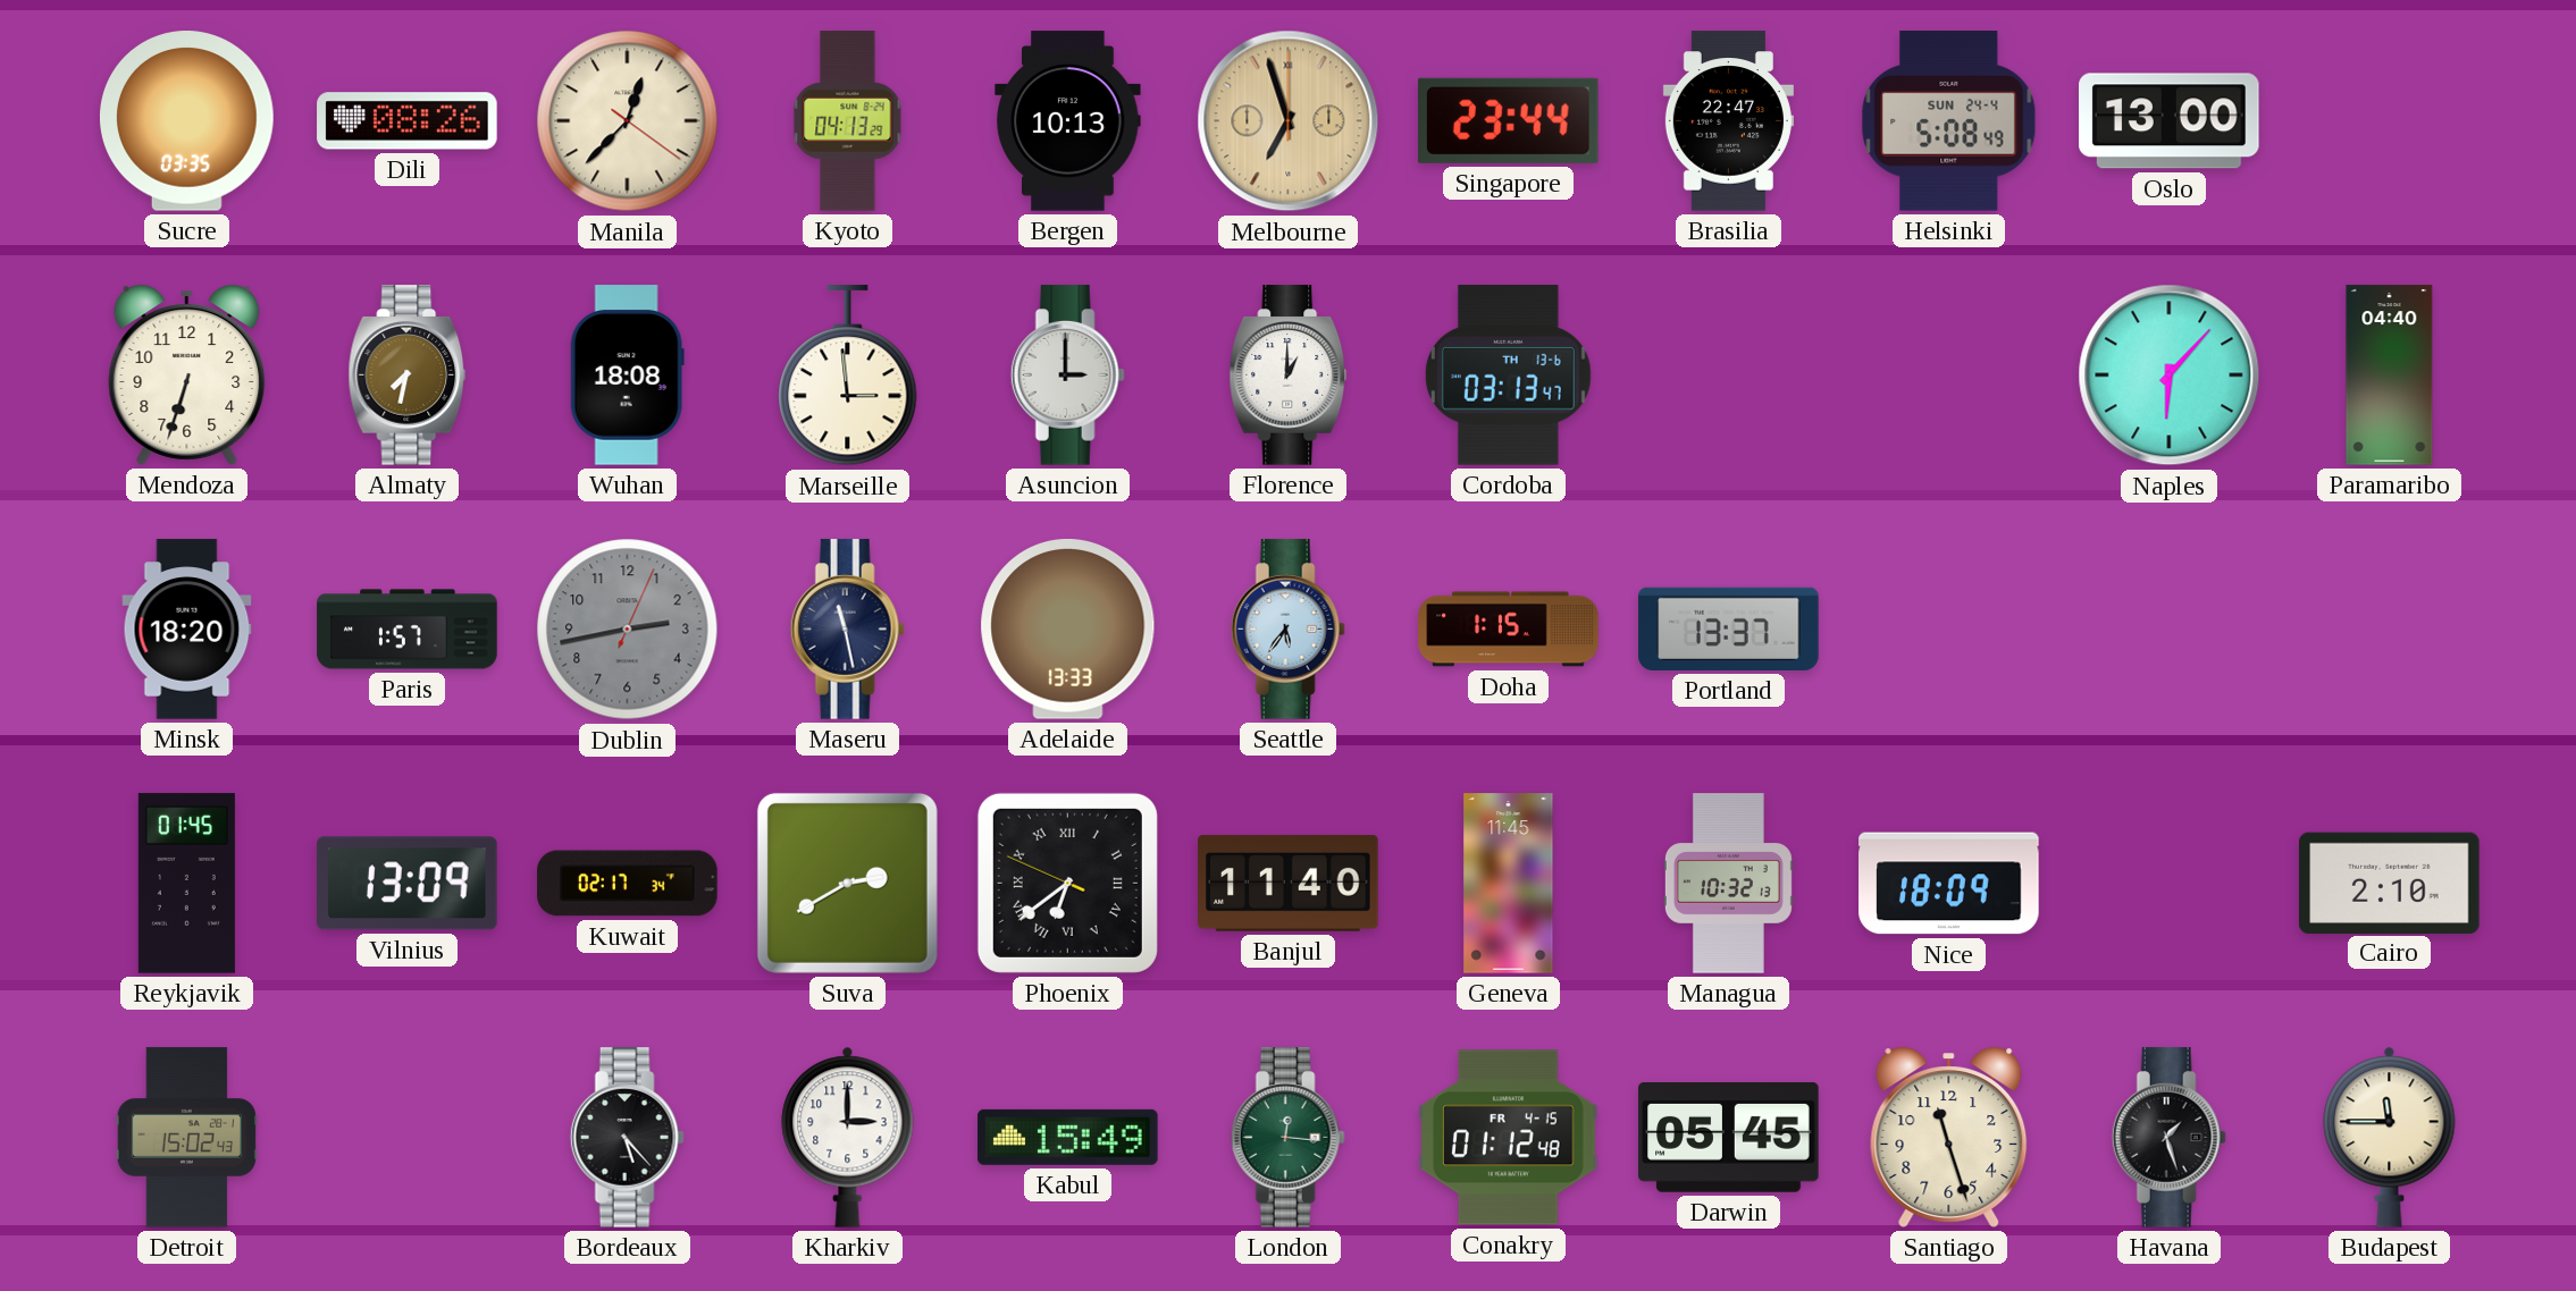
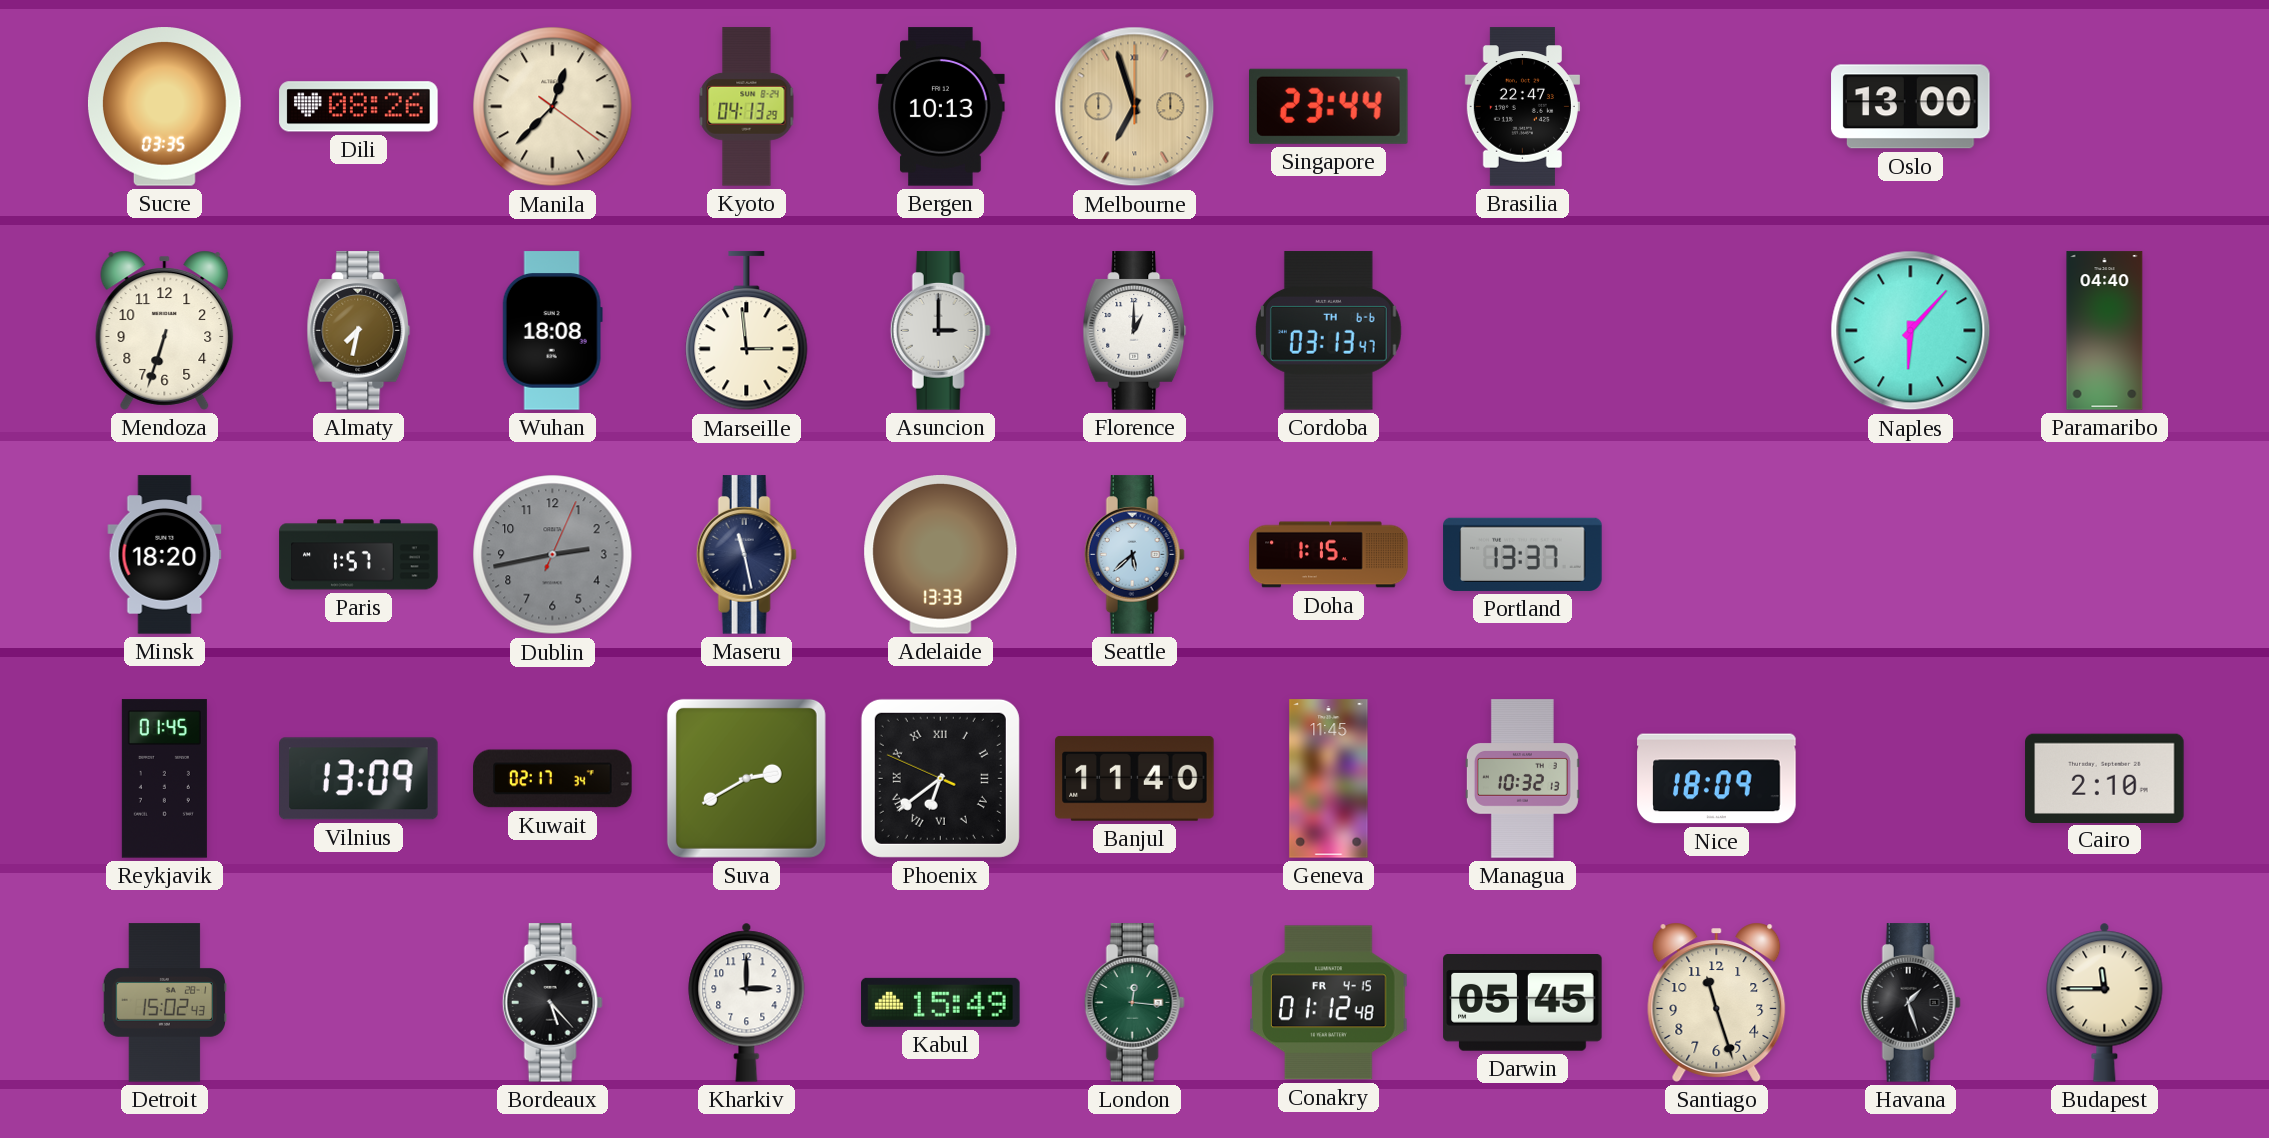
Helsinki: 5:08 -> none
Cordoba date: TH 13-6 -> TH 6-6
Seattle: 5:36 -> 5:38
